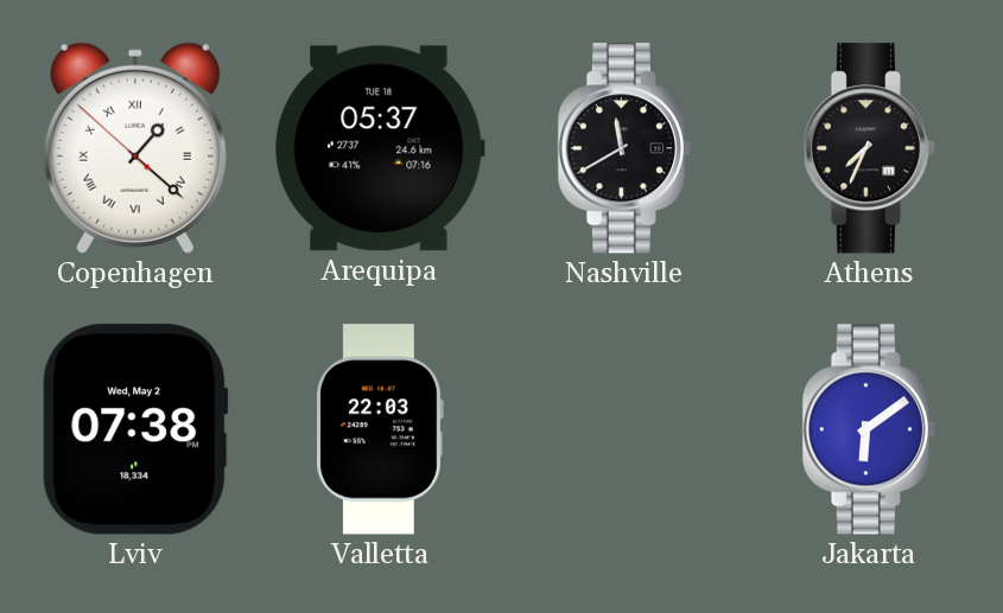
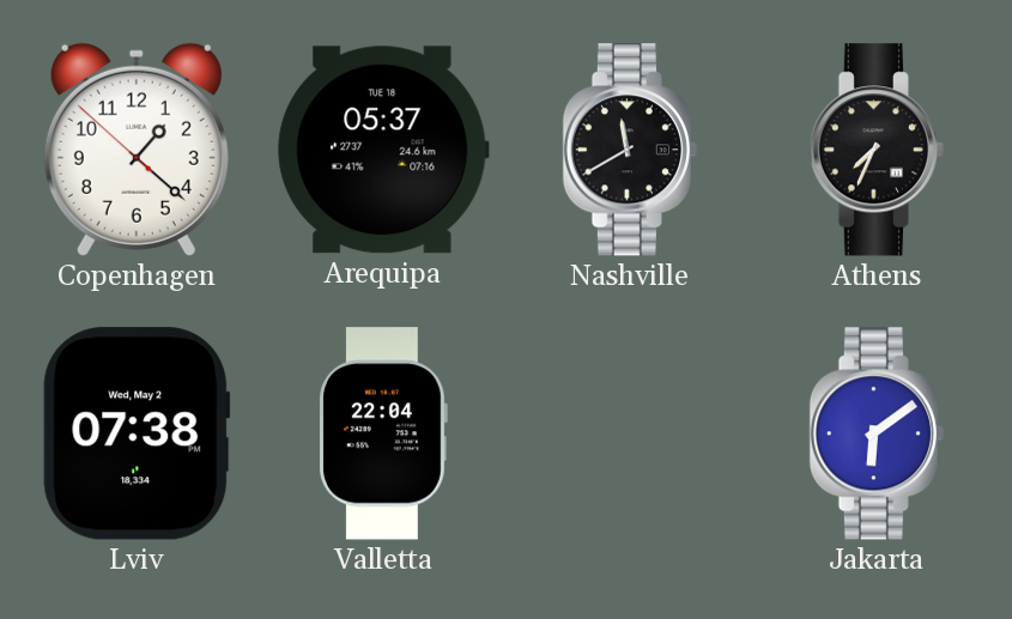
Copenhagen numerals: Roman -> Arabic
Valletta: 22:03 -> 22:04
